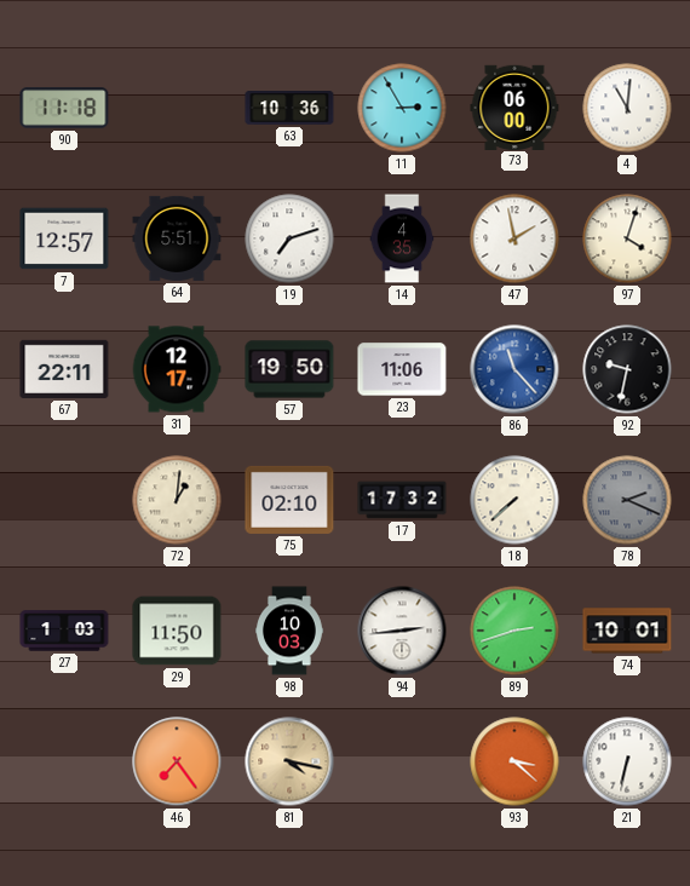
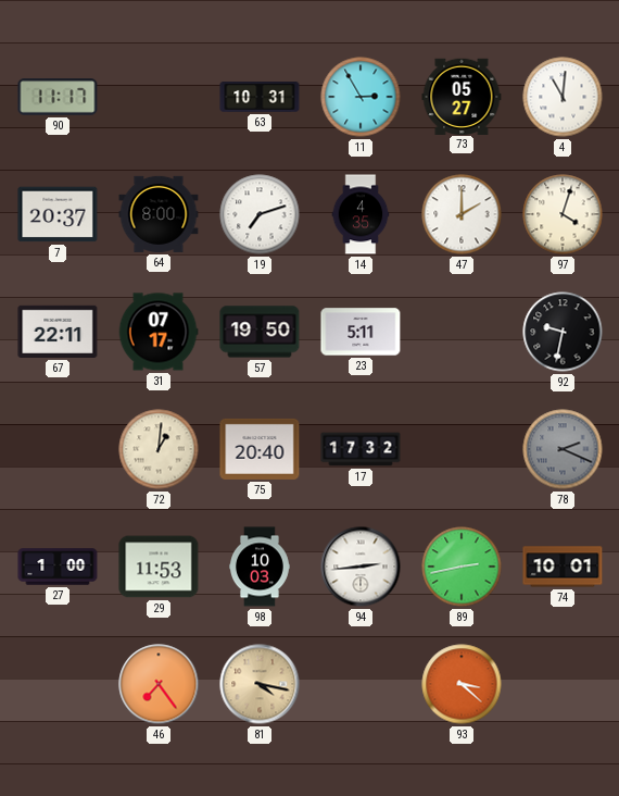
90: 11:18 -> 11:17
63: 10:36 -> 10:31
73: 06:00 -> 05:27
7: 12:57 -> 20:37
64: 5:51 -> 8:00
47: 1:58 -> 2:00
31: 12:17 -> 07:17
23: 11:06 -> 5:11
86: 11:23 -> none
75: 02:10 -> 20:40
18: 7:38 -> none
27: 1:03 -> 1:00
29: 11:50 -> 11:53
89: 2:42 -> 2:43
21: 6:32 -> none
